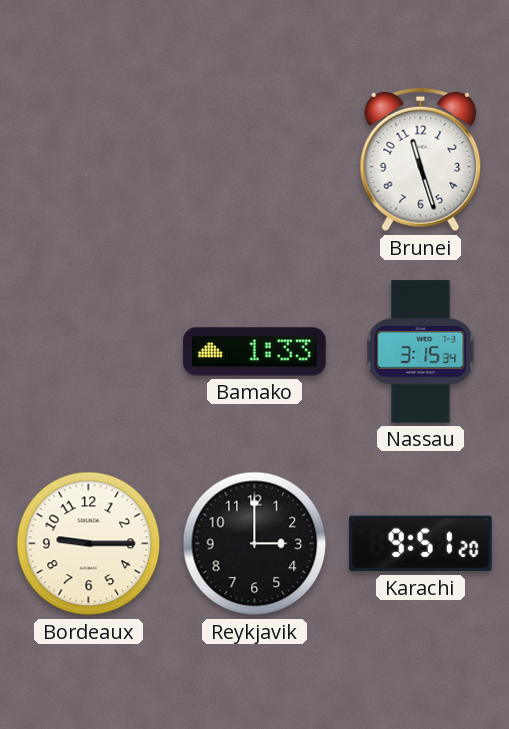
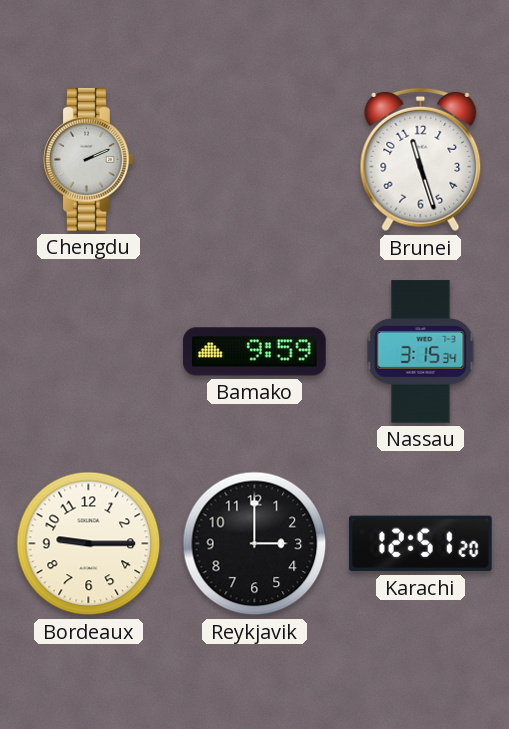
Chengdu: none -> 2:11
Bamako: 1:33 -> 9:59
Karachi: 9:51 -> 12:51
